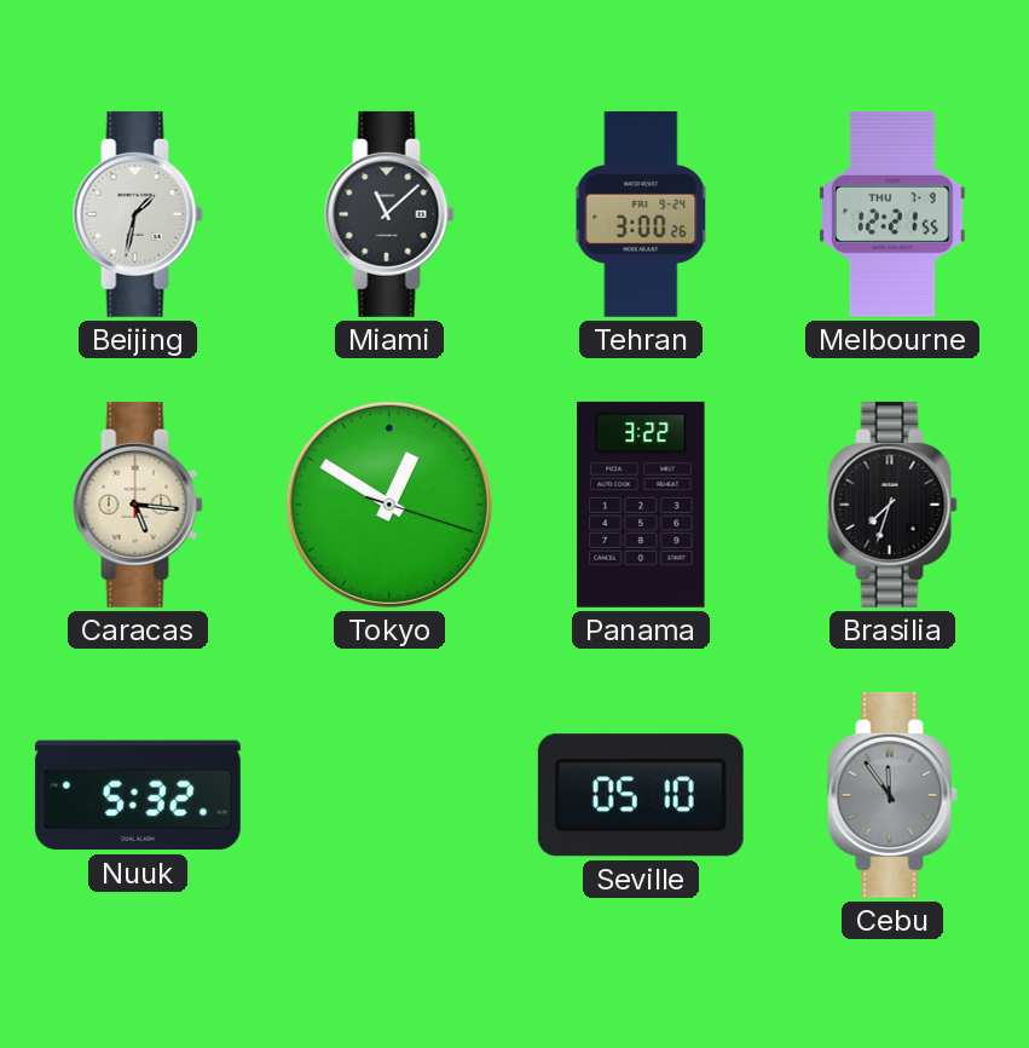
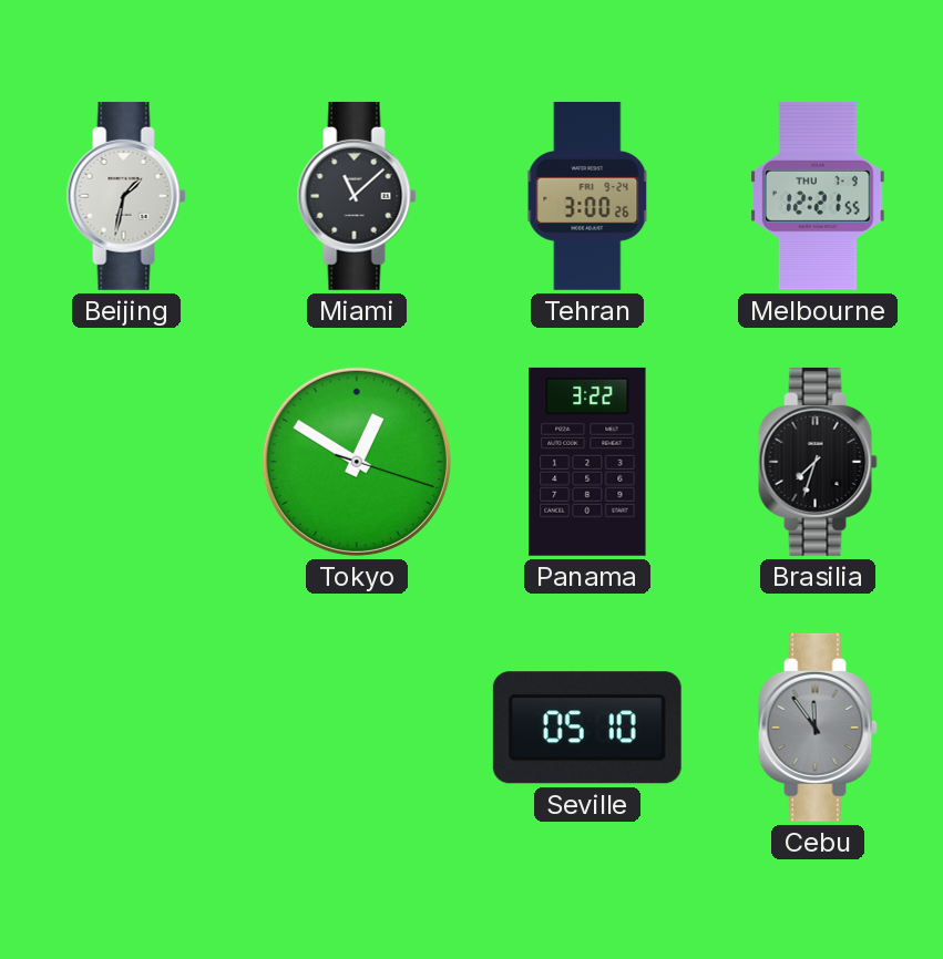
Caracas: 5:16 -> none
Nuuk: 5:32 -> none
